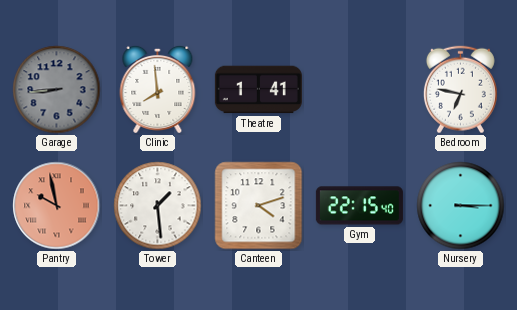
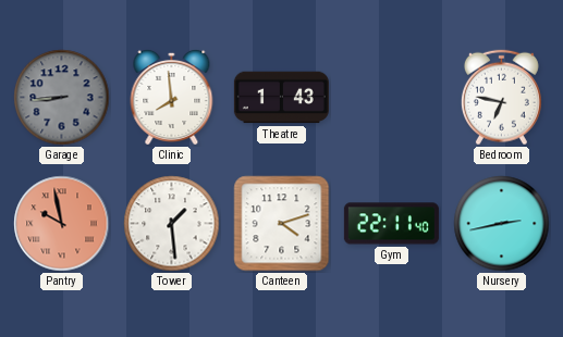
Theatre: 1:41 -> 1:43
Gym: 22:15 -> 22:11
Nursery: 3:15 -> 2:43
